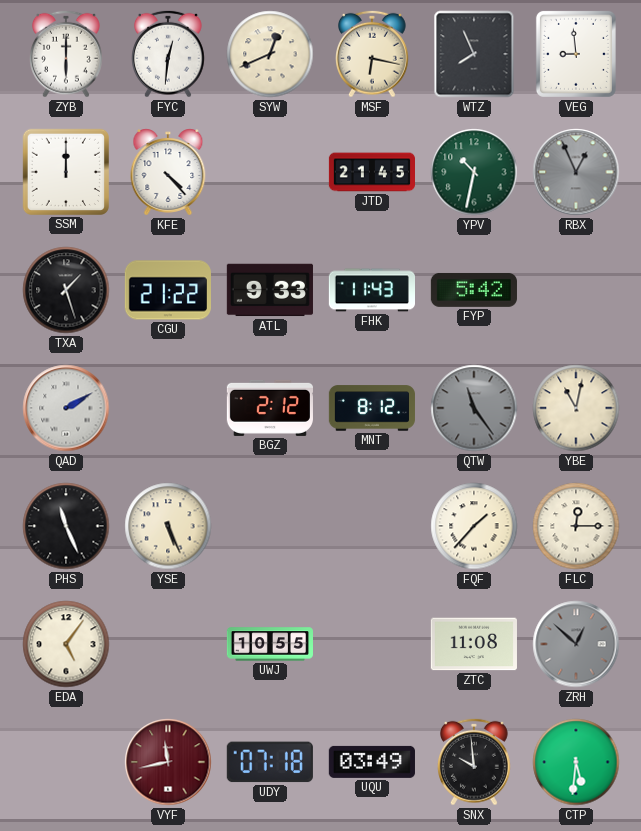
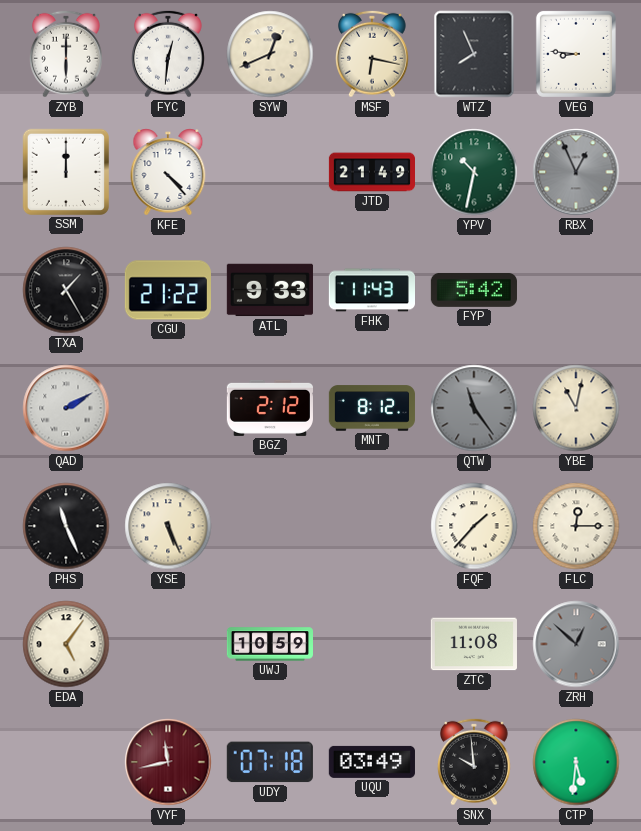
VEG: 8:59 -> 8:46
JTD: 21:45 -> 21:49
TXA: 1:27 -> 1:25
UWJ: 10:55 -> 10:59
